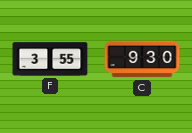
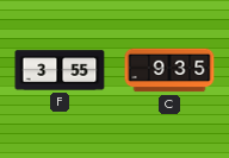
C: 9:30 -> 9:35
